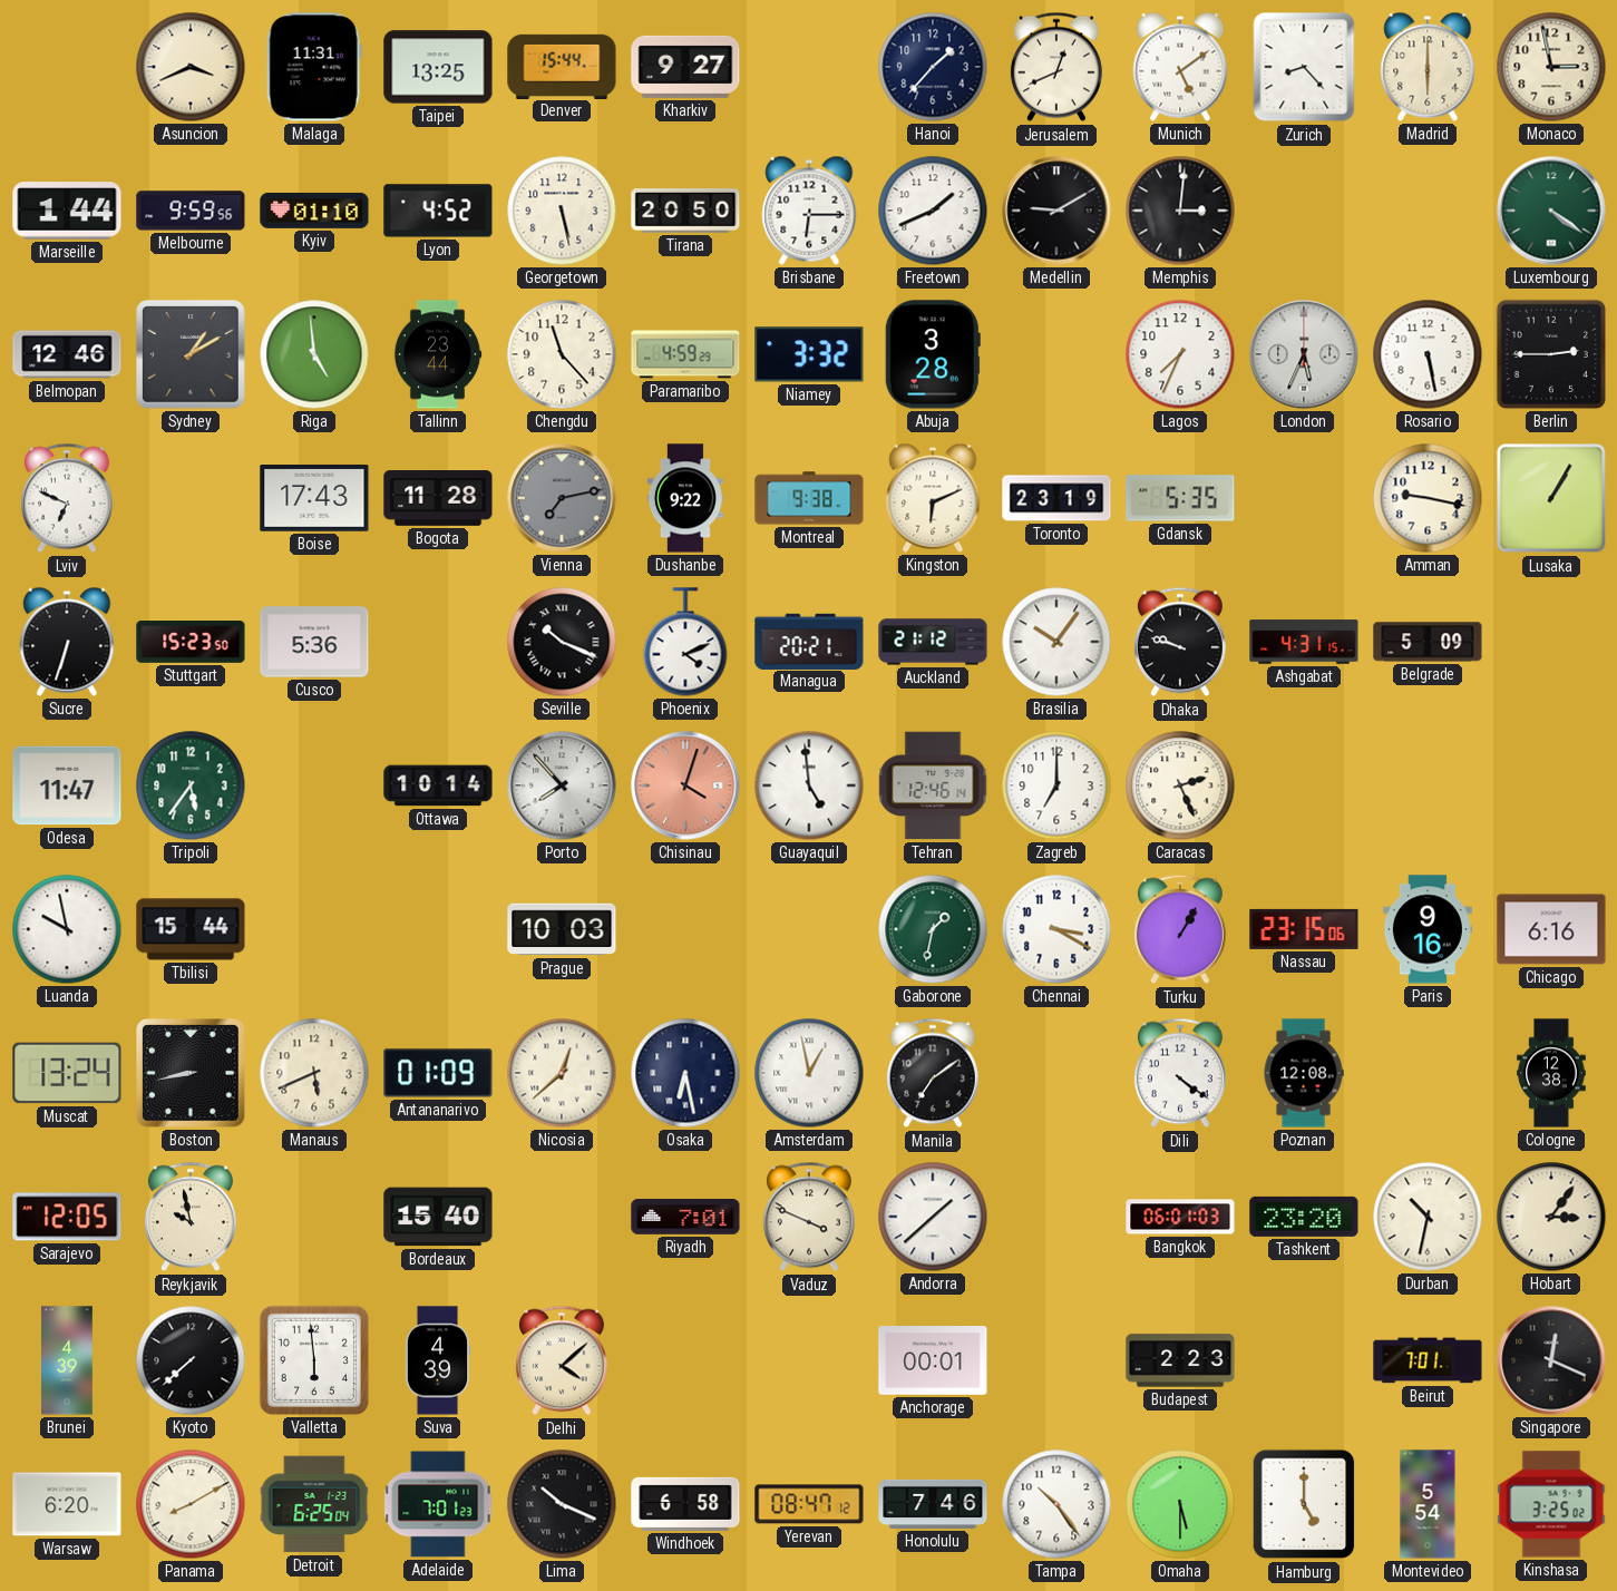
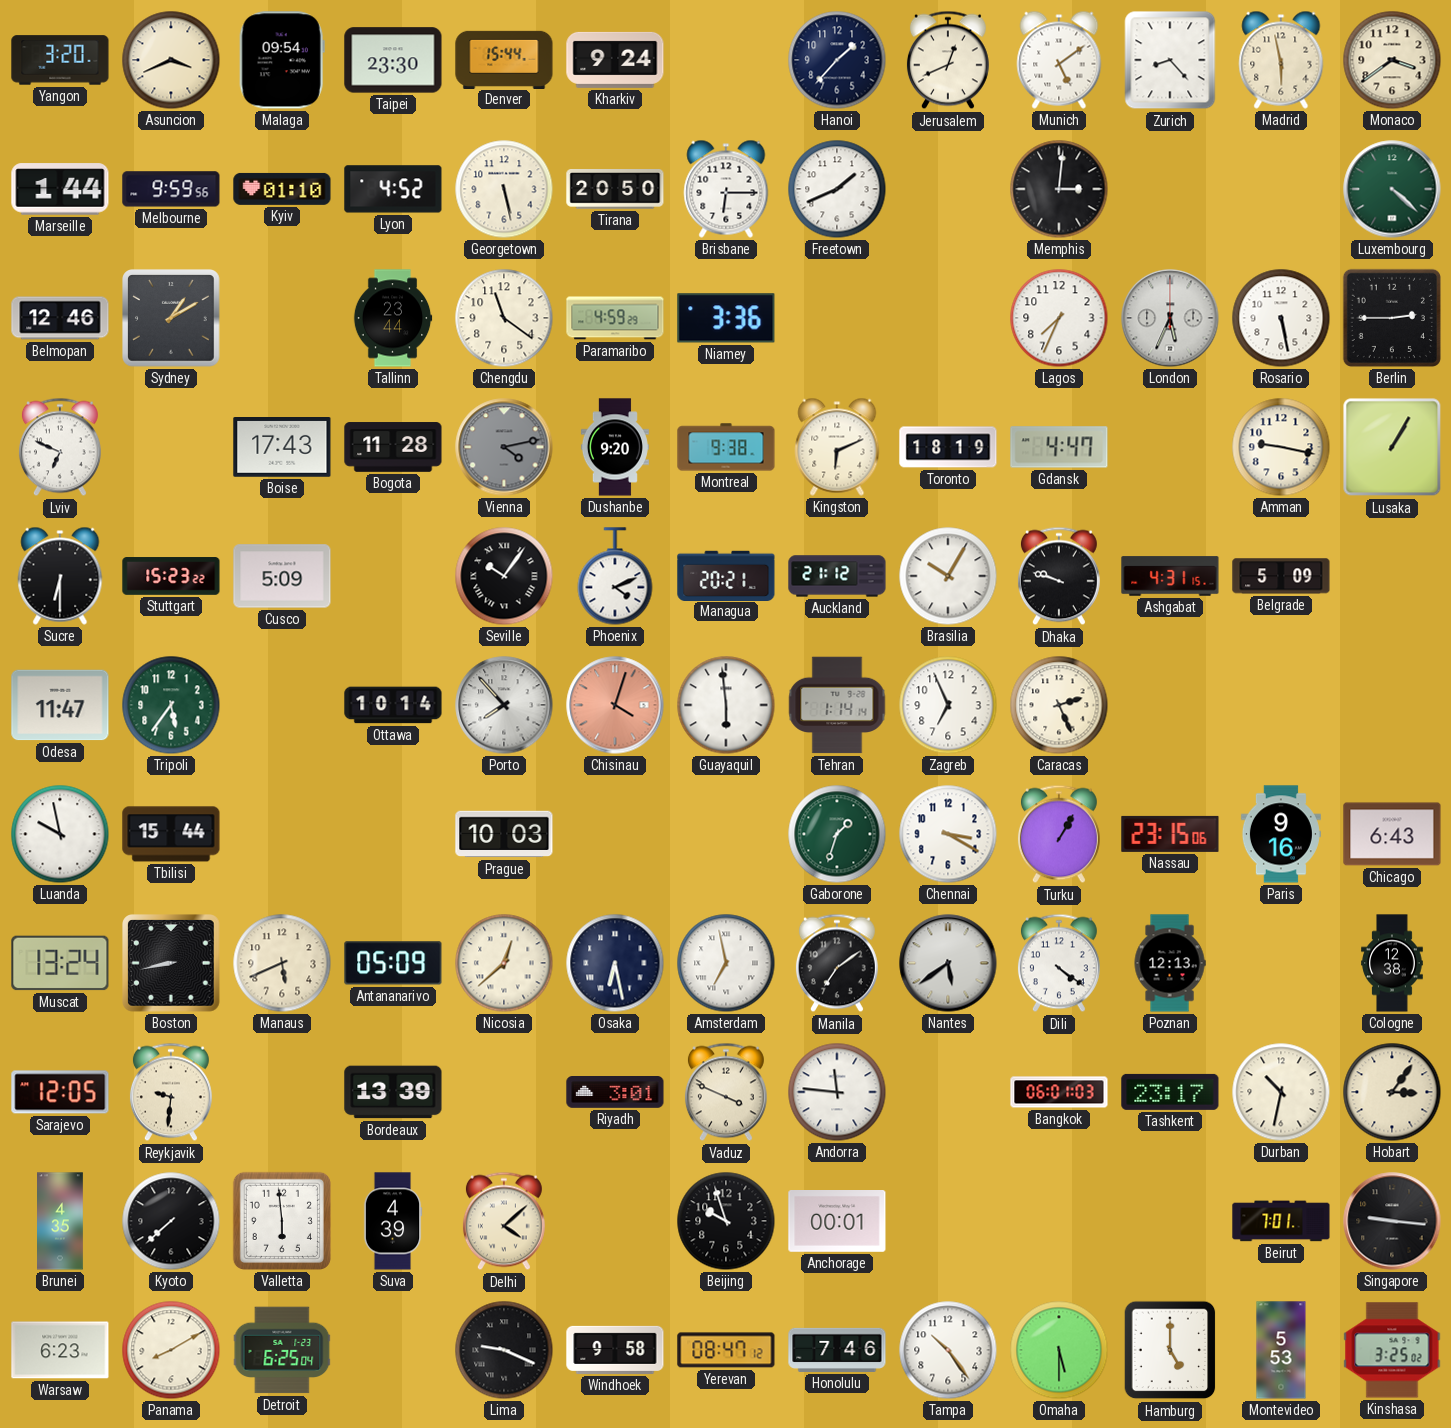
Yangon: none -> 3:20
Malaga: 11:31 -> 09:54
Taipei: 13:25 -> 23:30
Kharkiv: 9:27 -> 9:24
Madrid: 6:00 -> 5:58
Monaco: 2:58 -> 3:39
Medellin: 9:10 -> none
Luxembourg: 4:21 -> 4:22
Riga: 4:59 -> none
Chengdu: 11:23 -> 11:21
Niamey: 3:32 -> 3:36
Abuja: 3:28 -> none
Vienna: 7:13 -> 4:13
Dushanbe: 9:22 -> 9:20
Toronto: 23:19 -> 18:19
Gdansk: 5:35 -> 4:47
Sucre: 6:33 -> 6:30
Stuttgart: 15:23:50 -> 15:23:22
Cusco: 5:36 -> 5:09
Seville: 10:19 -> 10:06
Brasilia: 10:06 -> 10:05
Guayaquil: 4:59 -> 5:59
Tehran: 12:46 -> 1:14
Zagreb: 7:00 -> 6:56
Gaborone: 1:32 -> 1:33
Chicago: 6:16 -> 6:43
Antananarivo: 01:09 -> 05:09
Amsterdam: 12:58 -> 6:58
Nantes: none -> 5:39
Poznan: 12:08 -> 12:13
Reykjavik: 9:58 -> 9:31
Bordeaux: 15:40 -> 13:39
Riyadh: 7:01 -> 3:01
Andorra: 1:38 -> 11:46
Tashkent: 23:20 -> 23:17
Brunei: 4:39 -> 4:35
Beijing: none -> 9:57
Budapest: 2:23 -> none
Singapore: 12:19 -> 9:16
Warsaw: 6:20 -> 6:23
Adelaide: 7:01 -> none
Lima: 10:19 -> 9:19
Windhoek: 6:58 -> 9:58
Montevideo: 5:54 -> 5:53
